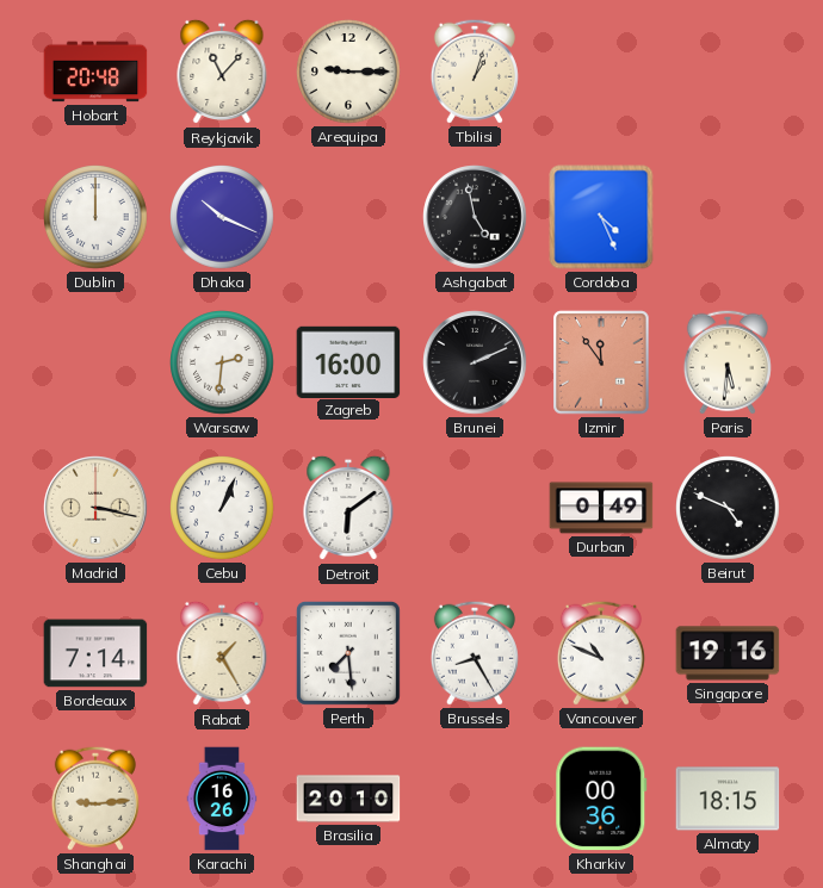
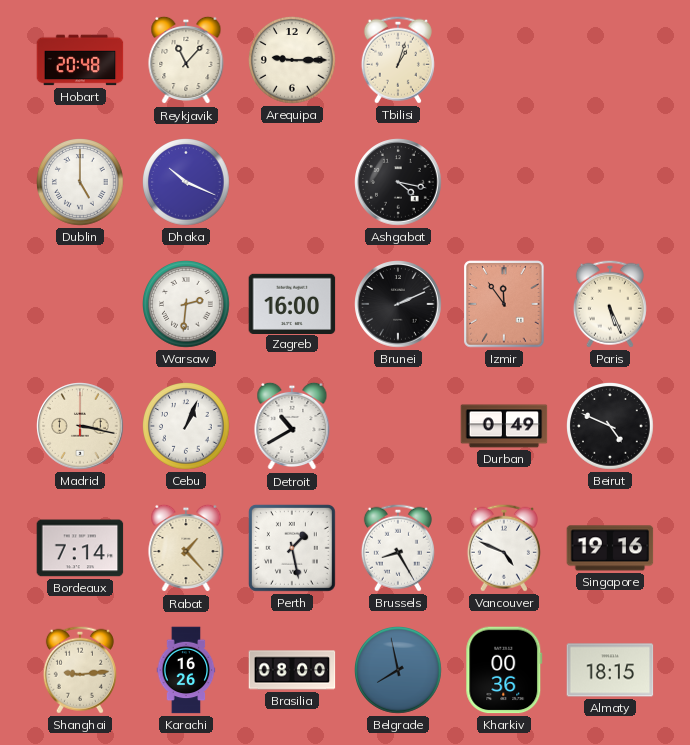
Dublin: 12:00 -> 5:00
Ashgabat: 4:58 -> 4:17
Cordoba: 4:26 -> none
Paris: 5:31 -> 5:26
Detroit: 6:09 -> 10:40
Rabat: 1:25 -> 1:23
Perth: 7:29 -> 1:28
Vancouver: 10:49 -> 4:49
Brasilia: 20:10 -> 08:00
Belgrade: none -> 7:58
